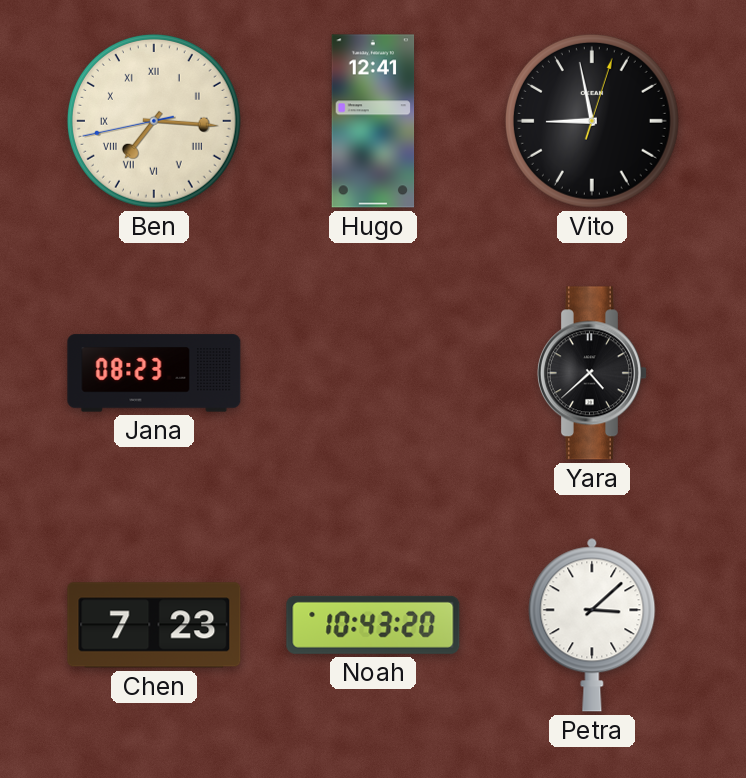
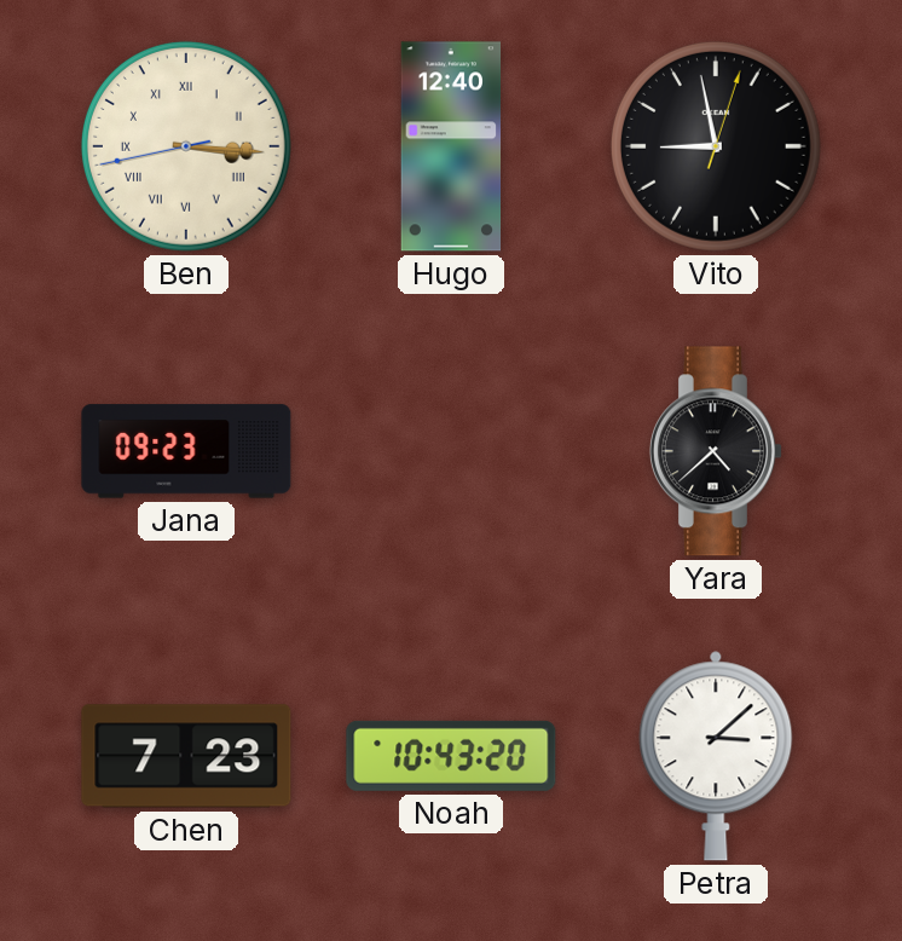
Ben: 7:15 -> 3:15
Hugo: 12:41 -> 12:40
Jana: 08:23 -> 09:23
